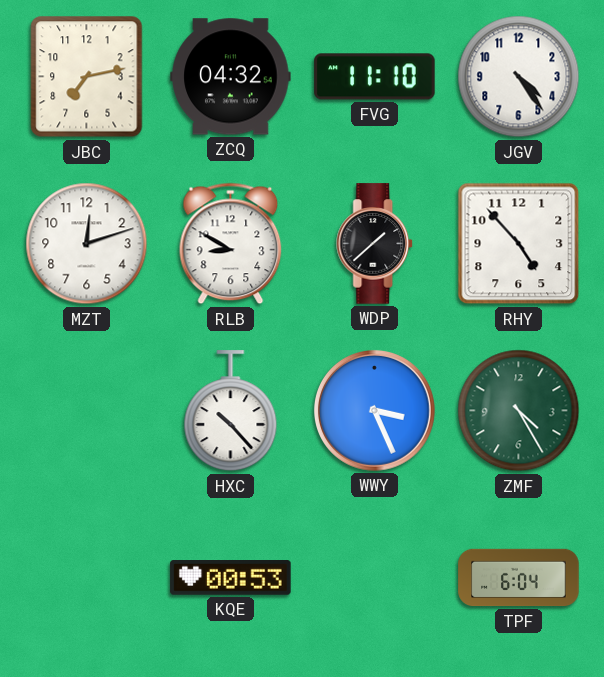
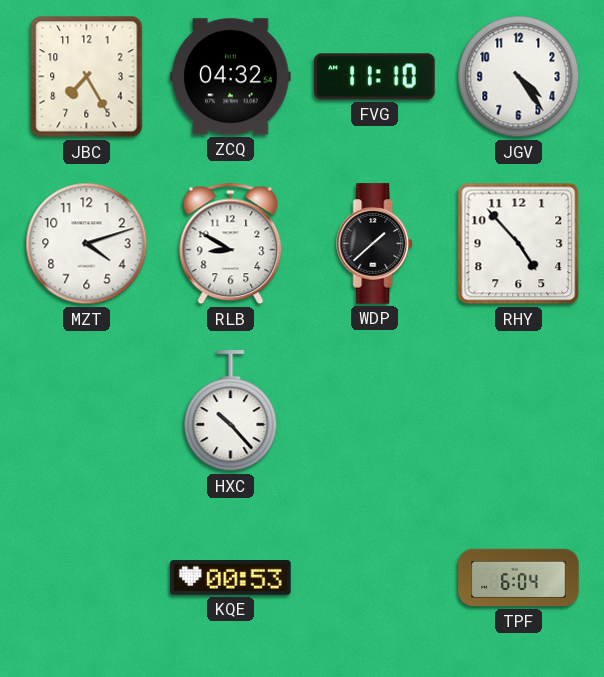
JBC: 7:13 -> 7:25
MZT: 12:12 -> 4:12
WWY: 3:26 -> none
ZMF: 4:25 -> none
